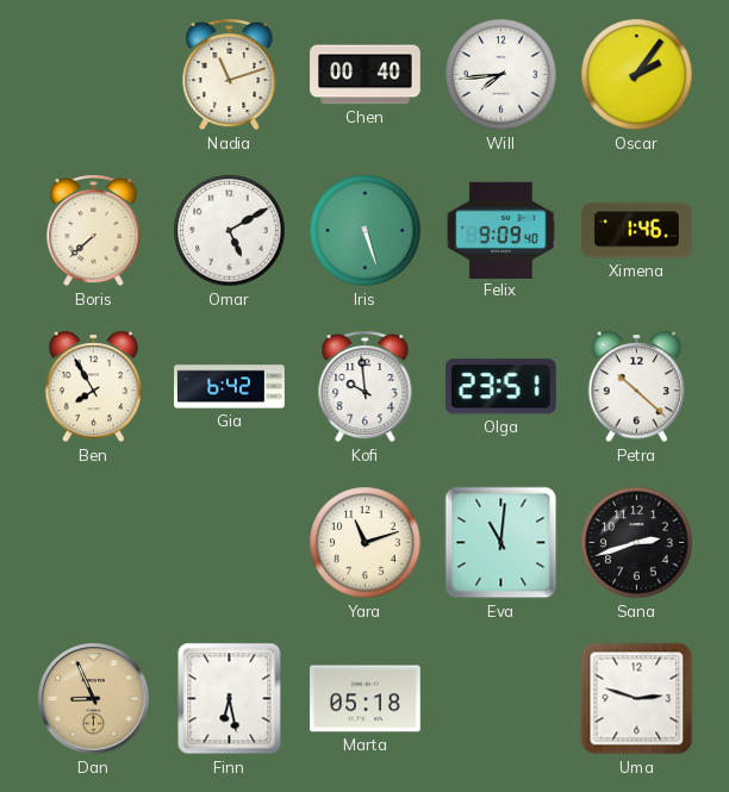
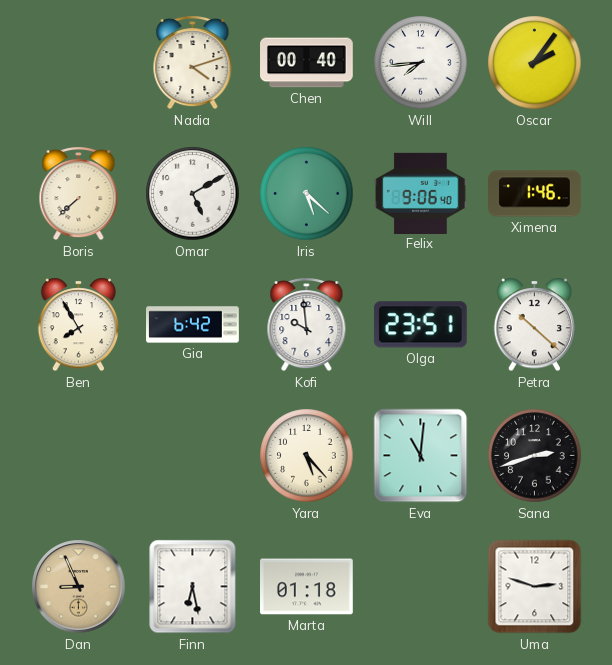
Nadia: 11:12 -> 4:12
Iris: 5:27 -> 5:22
Felix: 9:09 -> 9:06
Yara: 11:12 -> 5:23
Marta: 05:18 -> 01:18
